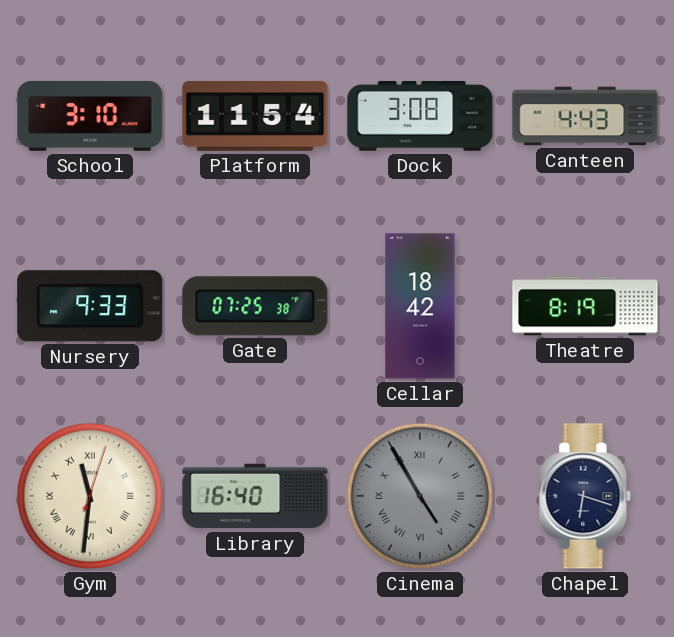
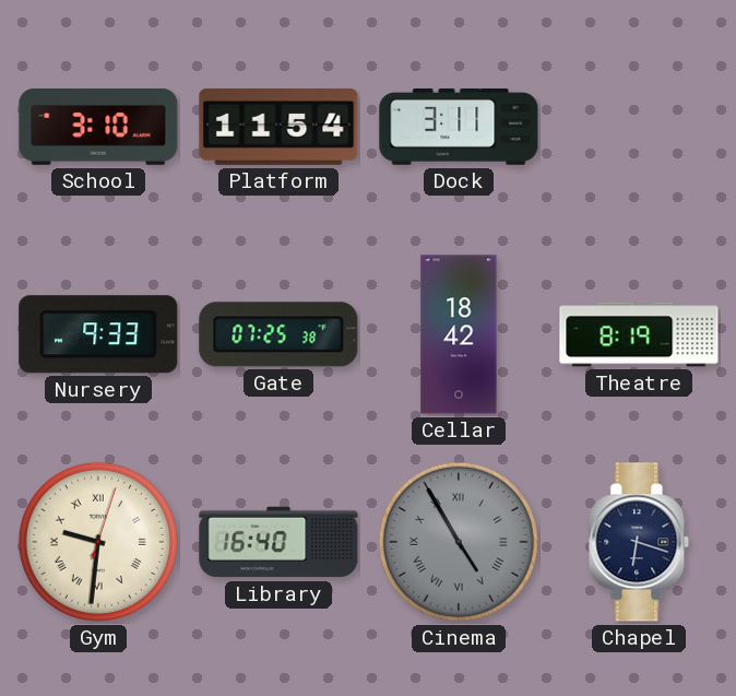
Dock: 3:08 -> 3:11
Canteen: 4:43 -> none
Gym: 11:31 -> 9:31
